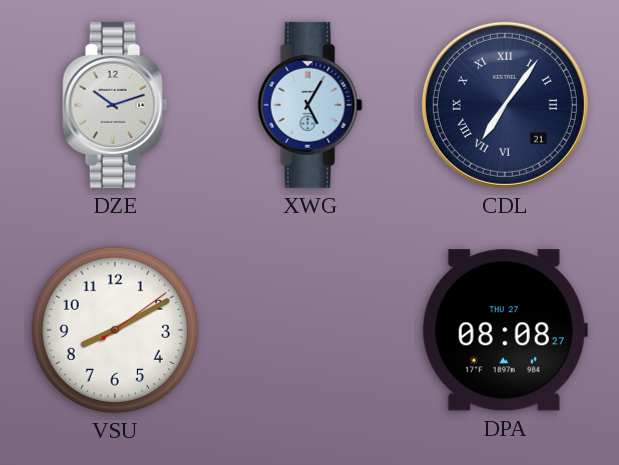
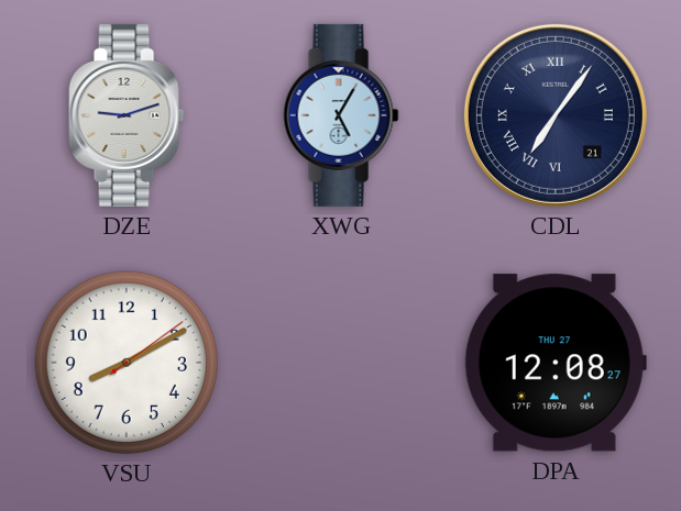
DZE: 10:12 -> 9:12
DPA: 08:08 -> 12:08
